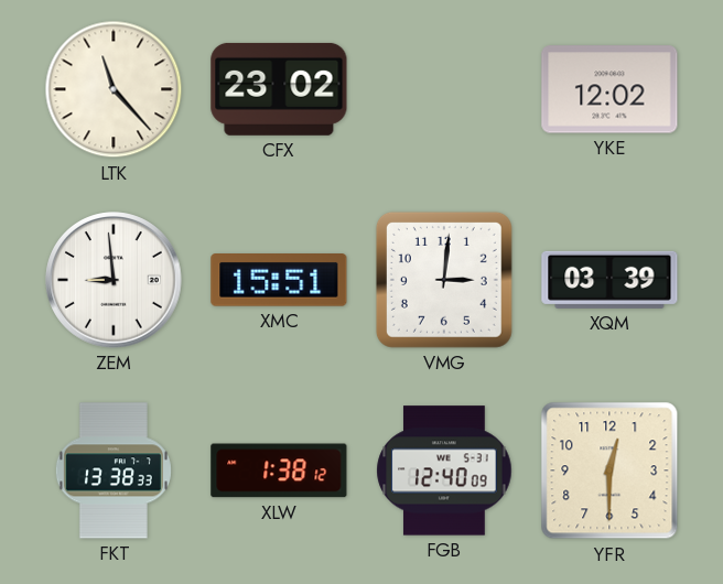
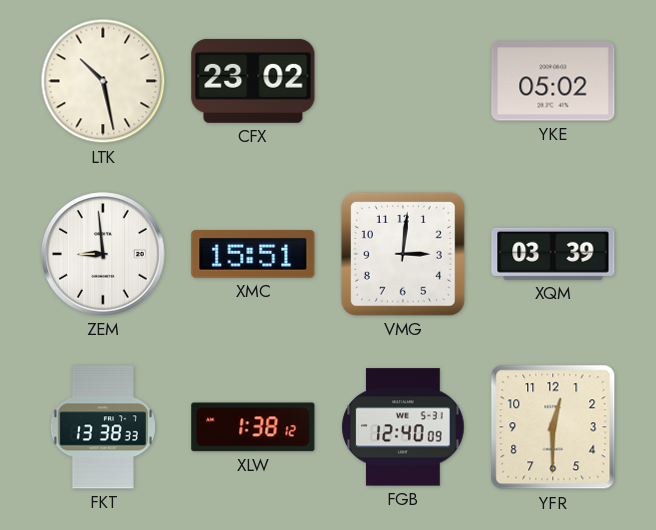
LTK: 11:23 -> 10:28
YKE: 12:02 -> 05:02
